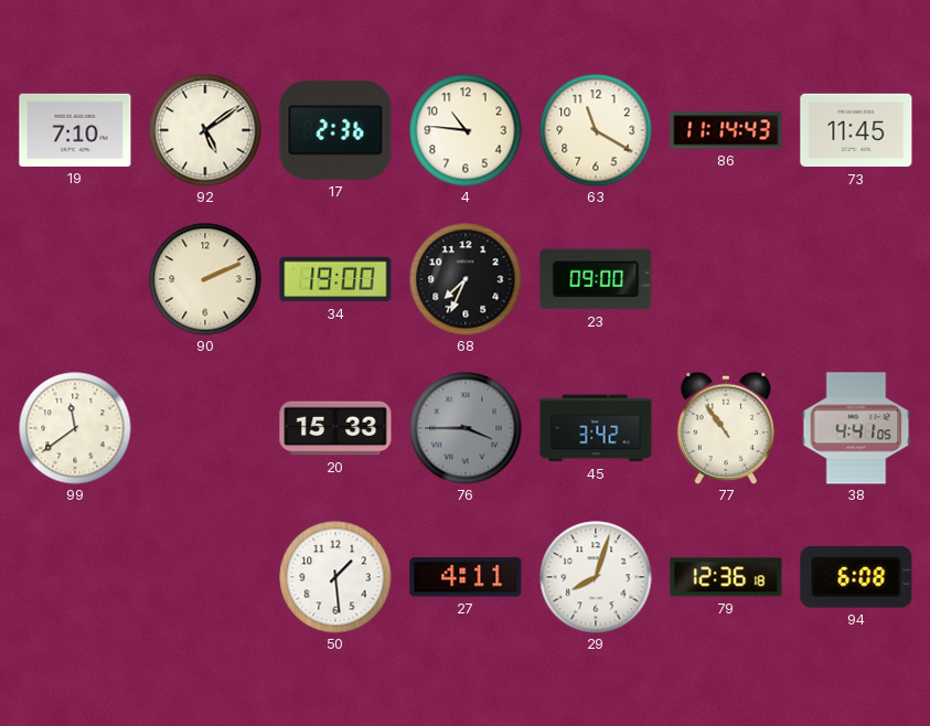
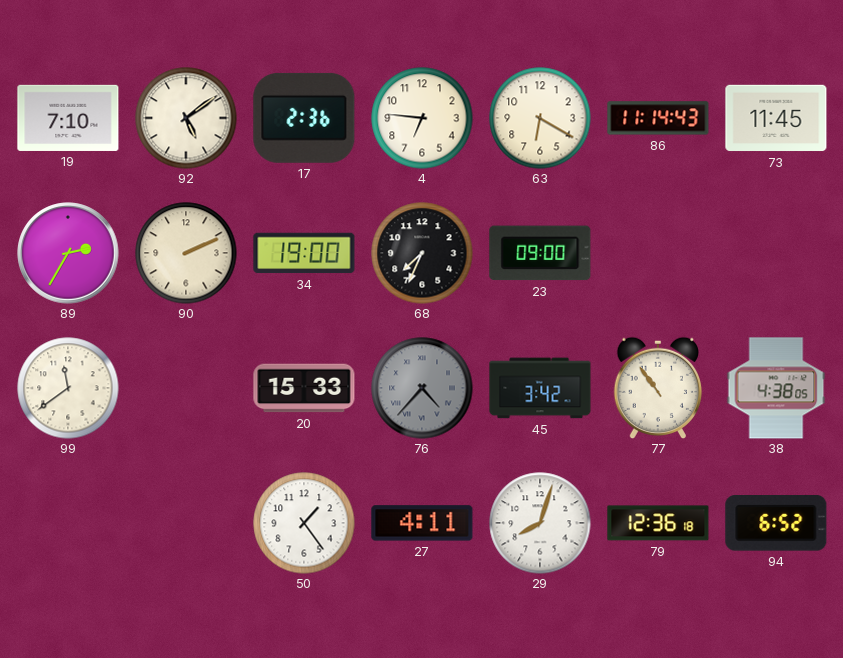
4: 10:46 -> 6:46
63: 11:20 -> 6:20
89: none -> 2:35
76: 3:45 -> 4:37
38: 4:41 -> 4:38
50: 1:29 -> 1:24
94: 6:08 -> 6:52
